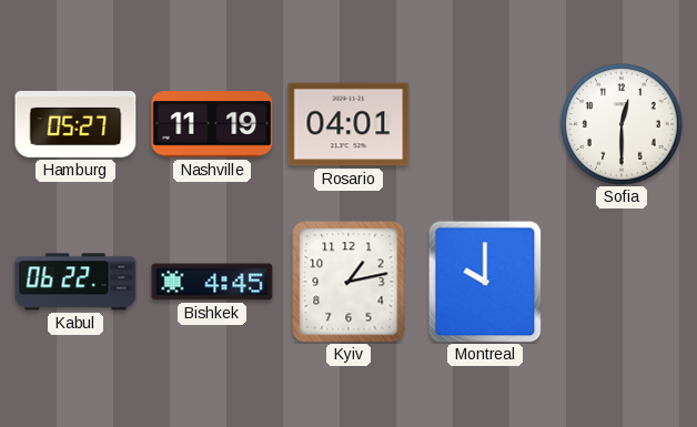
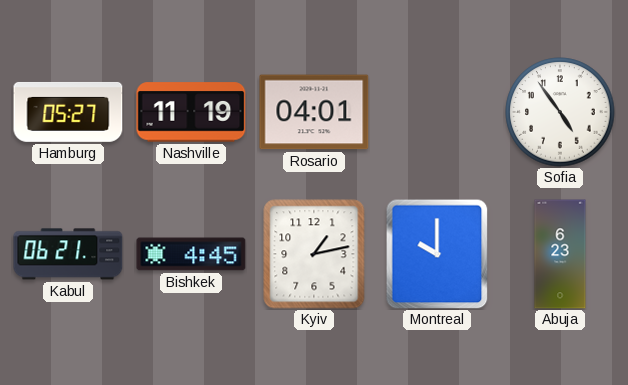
Sofia: 12:30 -> 4:54
Kabul: 06:22 -> 06:21
Abuja: none -> 6:23
